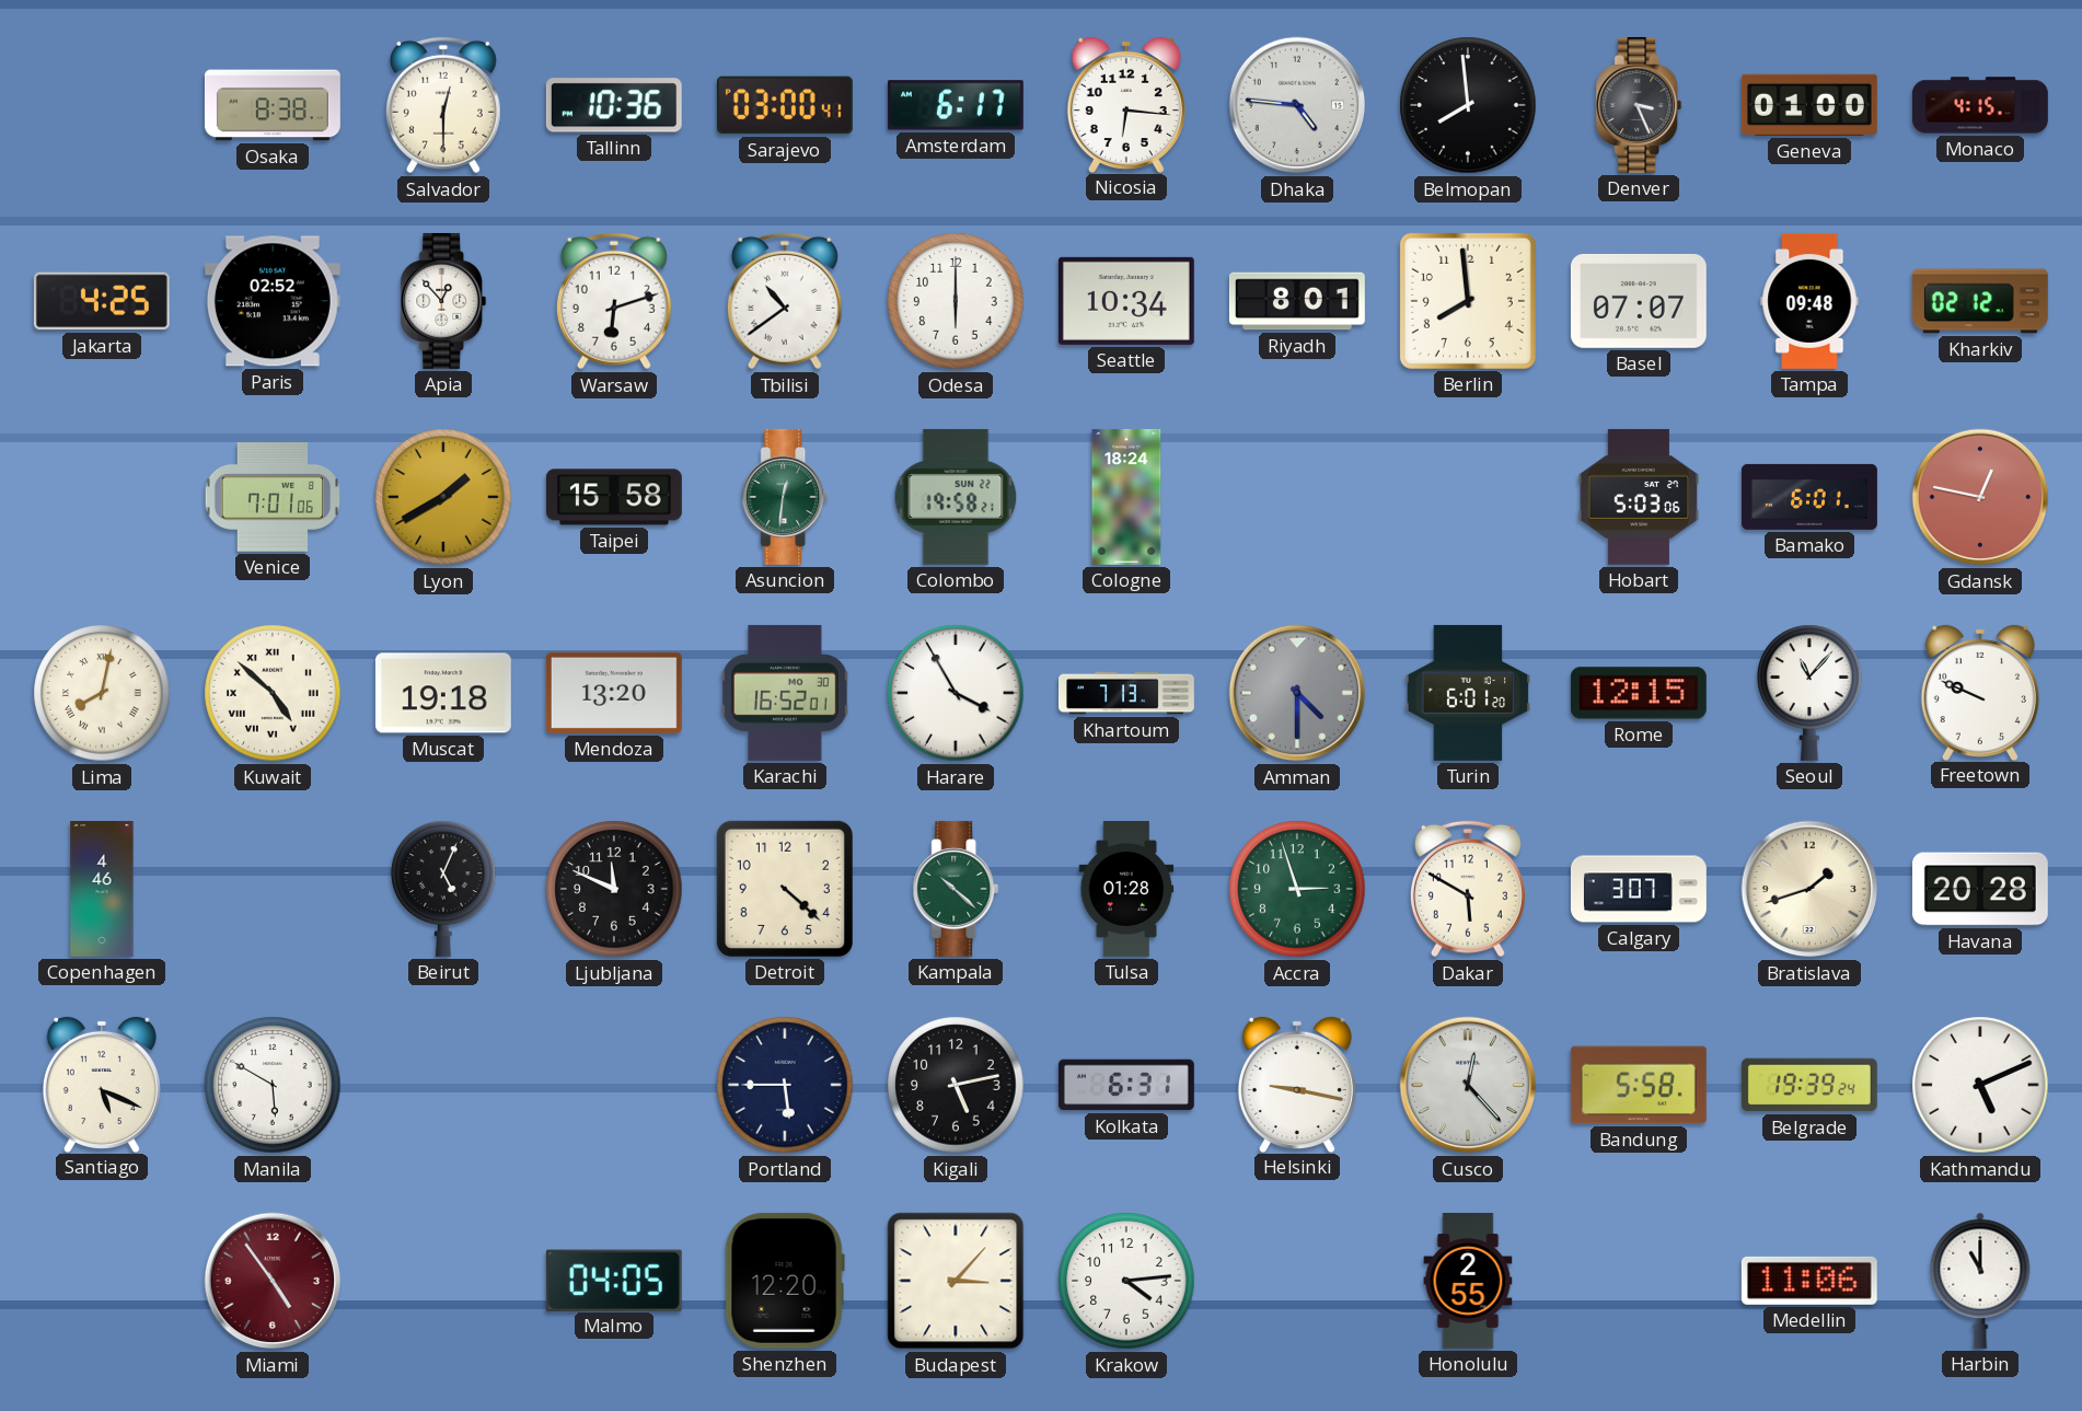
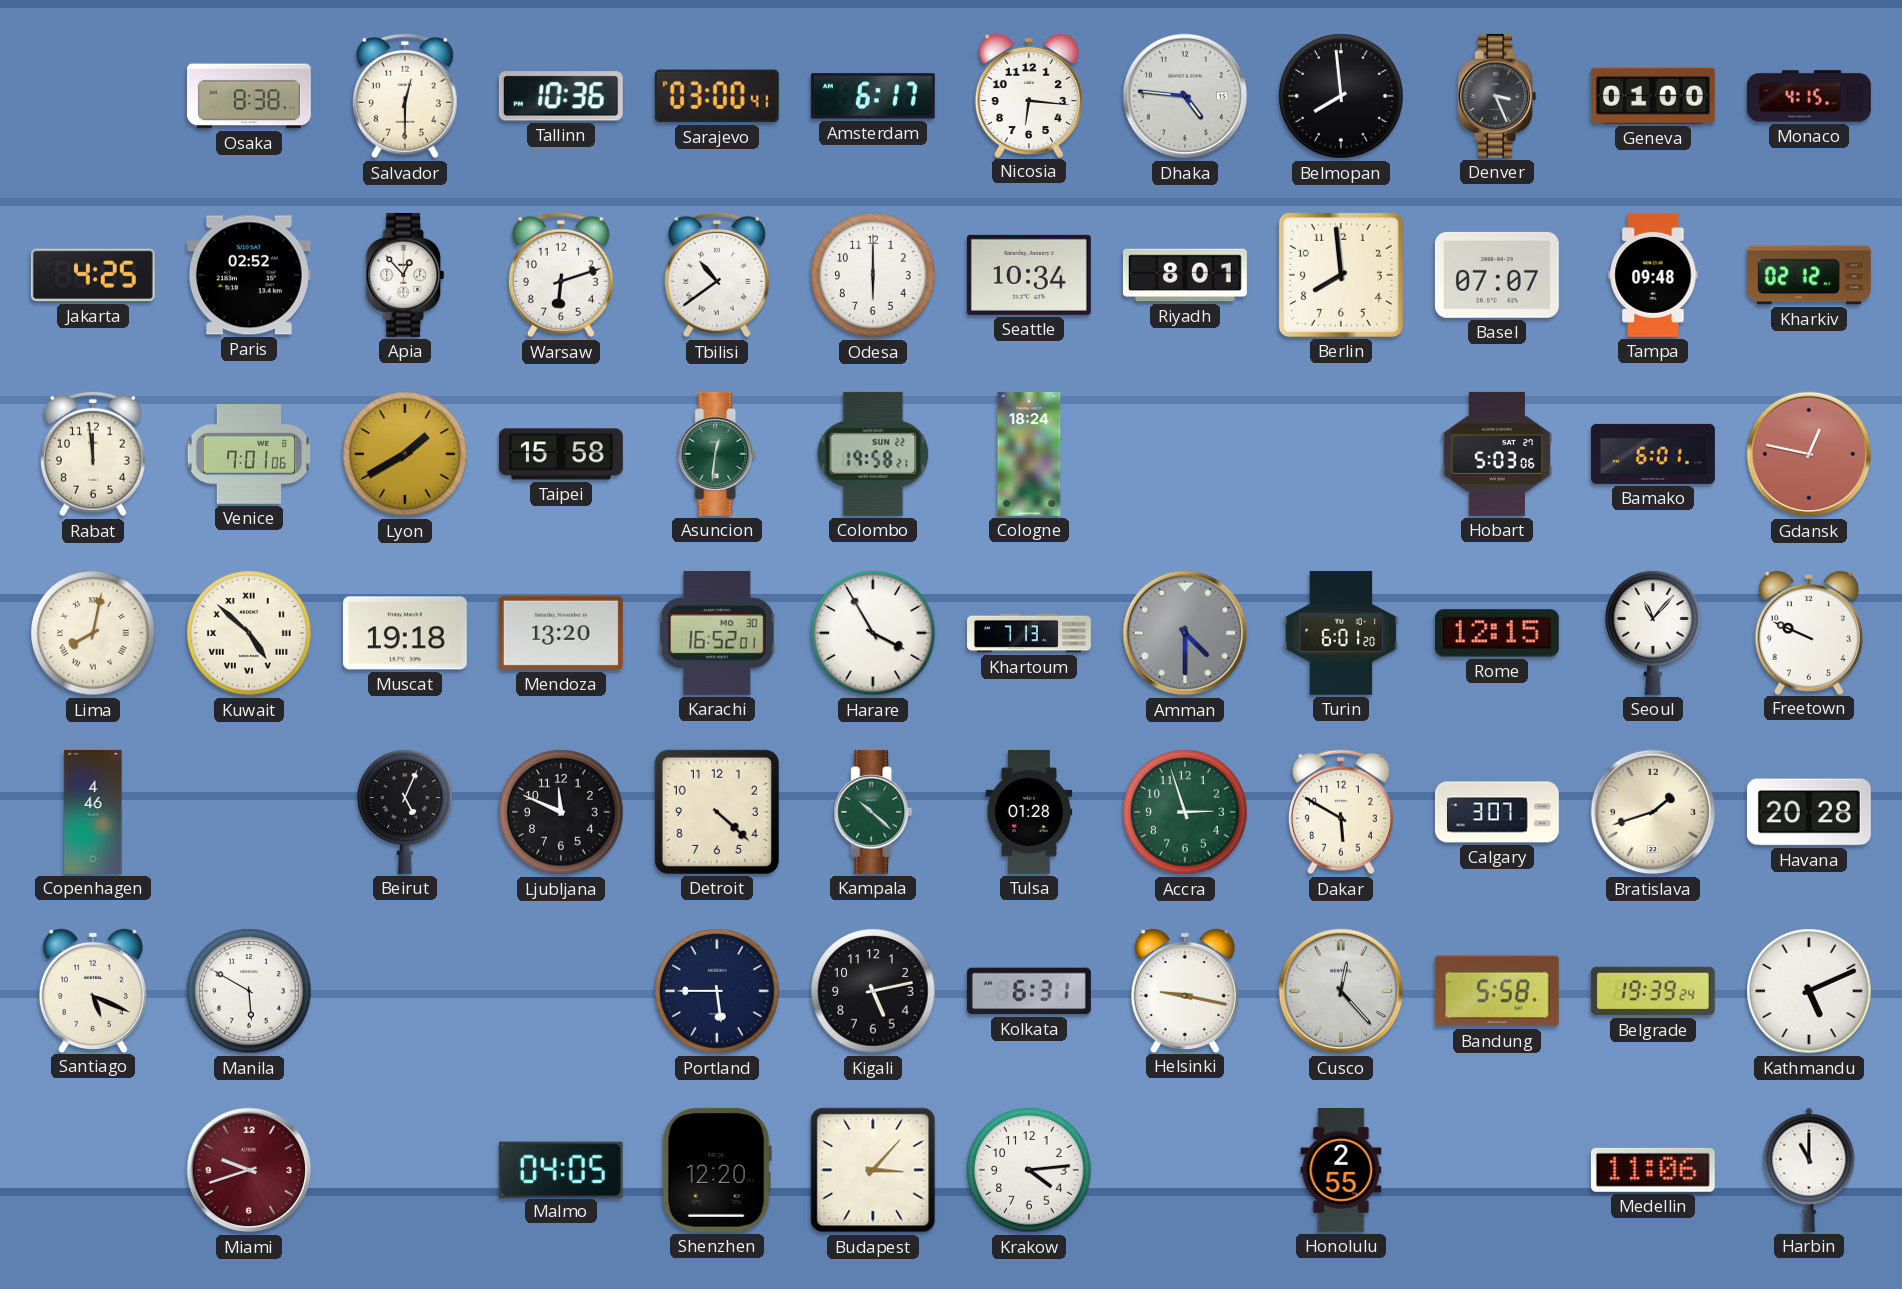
Rabat: none -> 11:59
Miami: 4:54 -> 9:42
